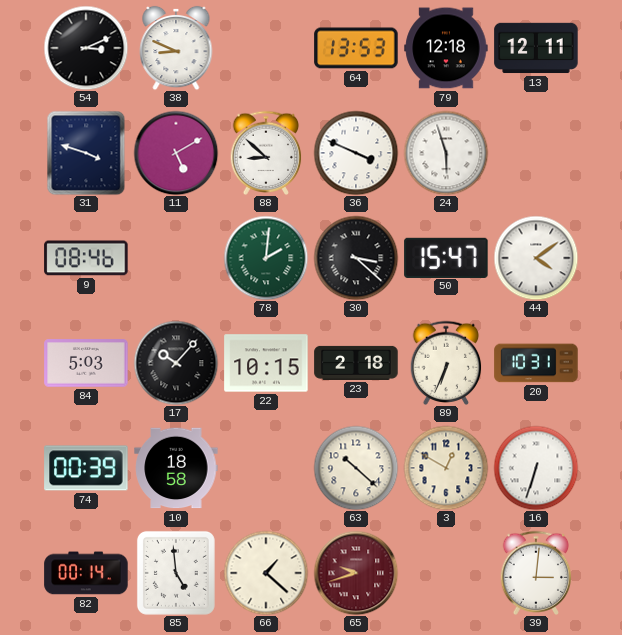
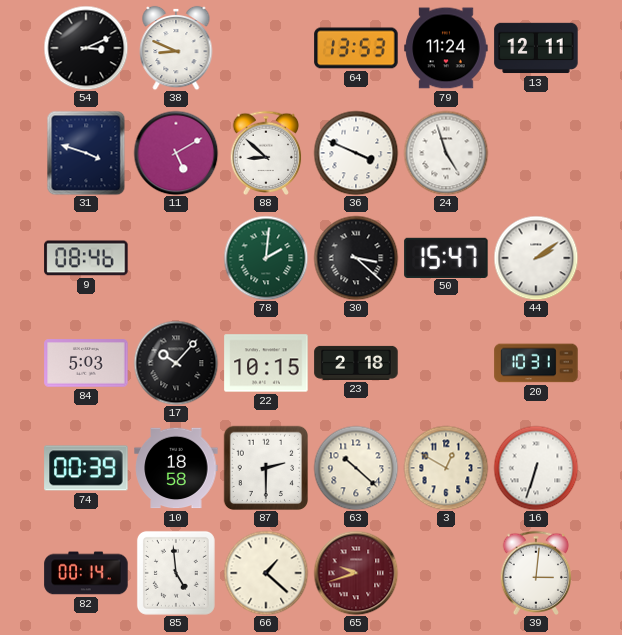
79: 12:18 -> 11:24
24: 5:57 -> 4:57
44: 4:09 -> 2:09
89: 6:34 -> none
87: none -> 2:30
